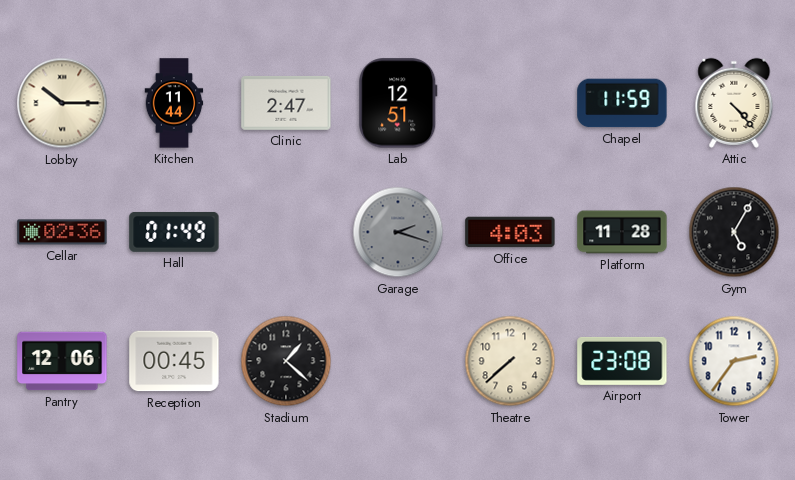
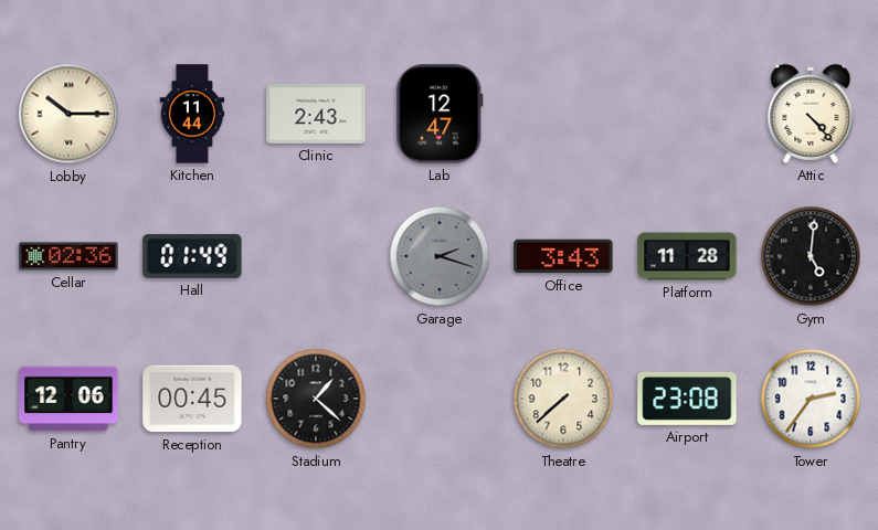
Clinic: 2:47 -> 2:43
Lab: 12:51 -> 12:47
Chapel: 11:59 -> none
Office: 4:03 -> 3:43
Gym: 5:05 -> 5:01
